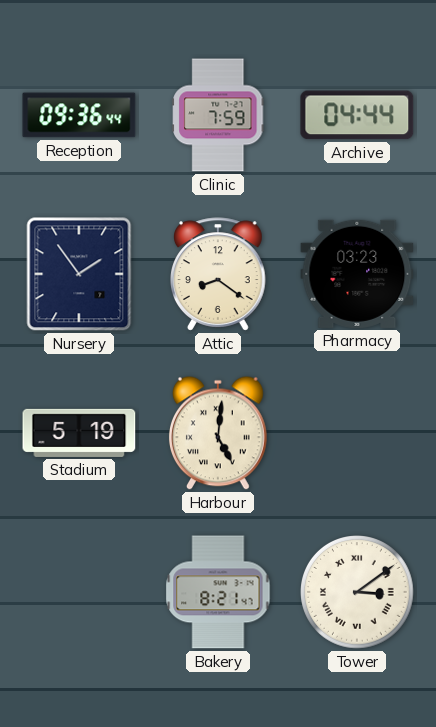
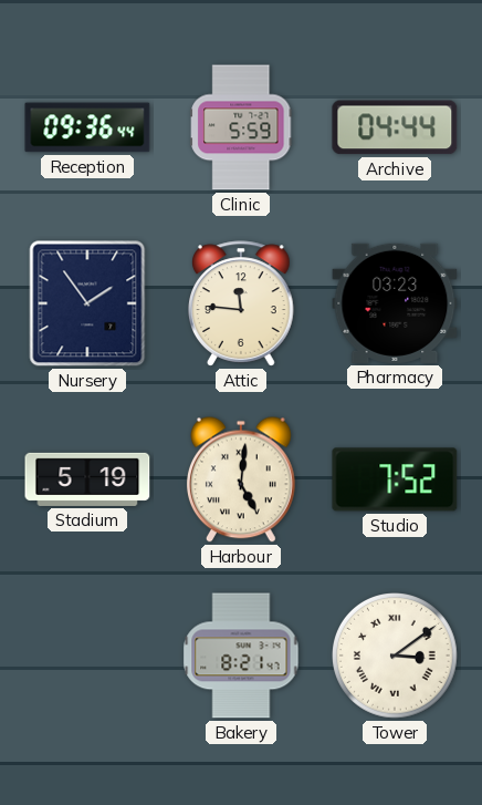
Clinic: 7:59 -> 5:59
Attic: 8:21 -> 11:46
Studio: none -> 7:52
